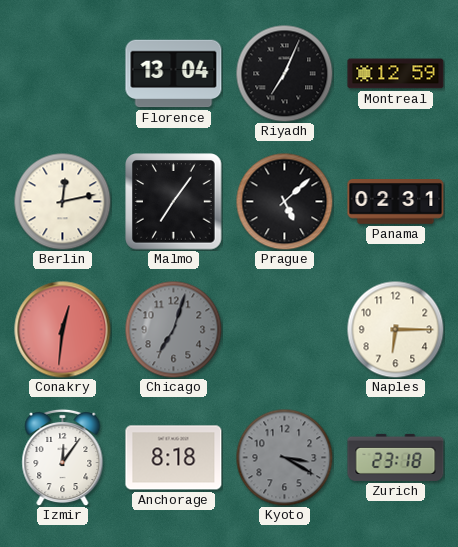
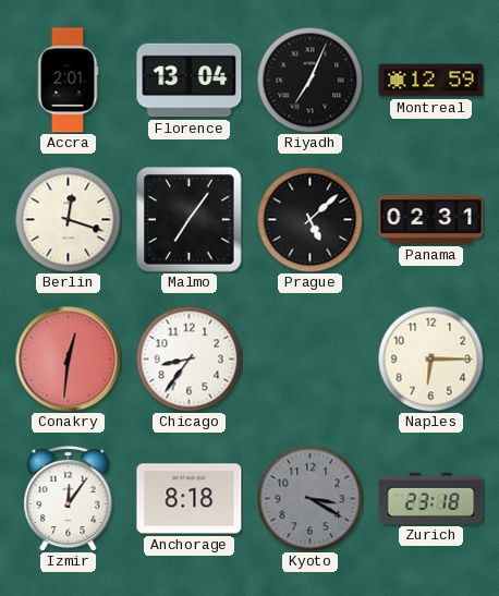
Accra: none -> 2:01
Berlin: 12:13 -> 12:18
Chicago: 7:03 -> 8:36
Chicago dial: grey -> white
